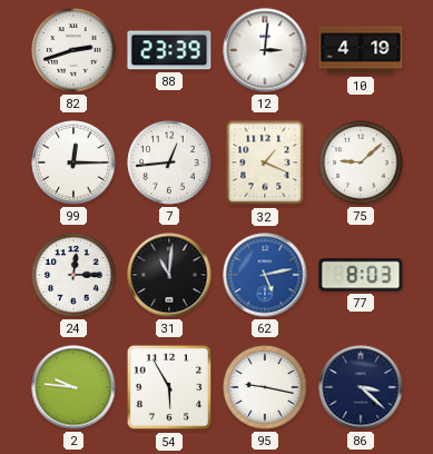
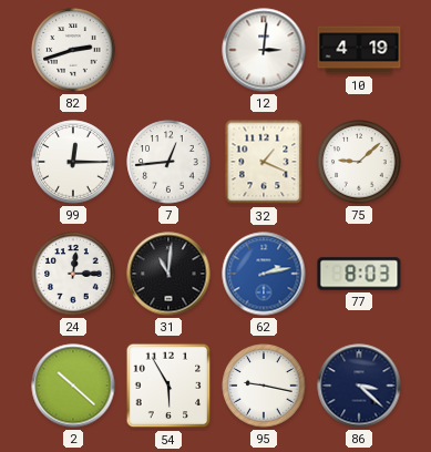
88: 23:39 -> none
62: 5:13 -> 2:13
2: 9:46 -> 10:22
